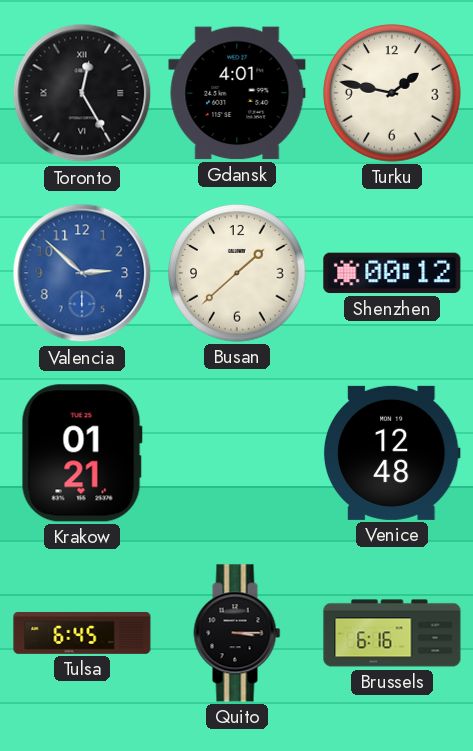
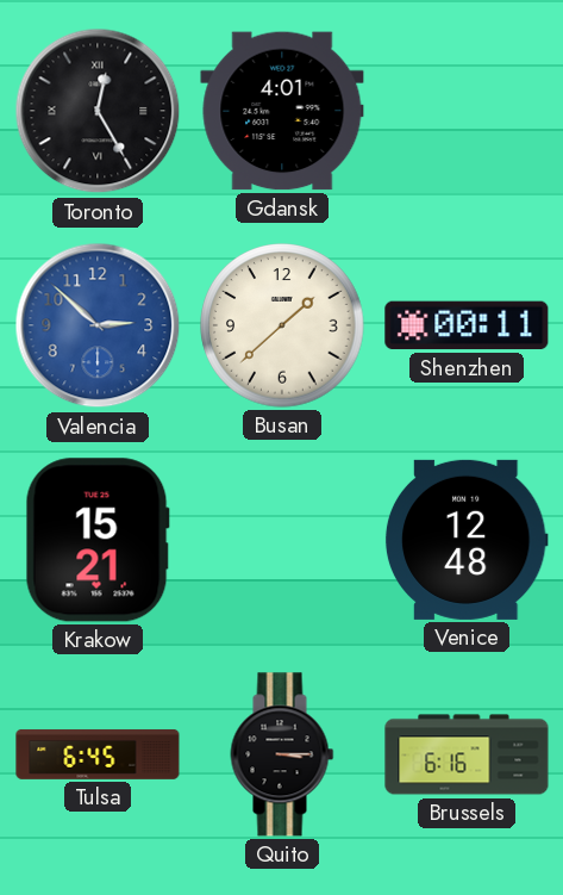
Turku: 1:47 -> none
Shenzhen: 00:12 -> 00:11
Krakow: 01:21 -> 15:21
